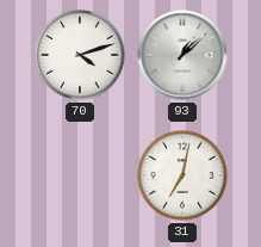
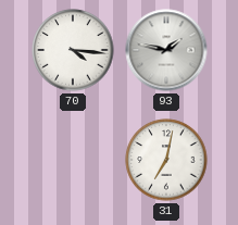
70: 4:12 -> 4:16
93: 1:08 -> 1:47
